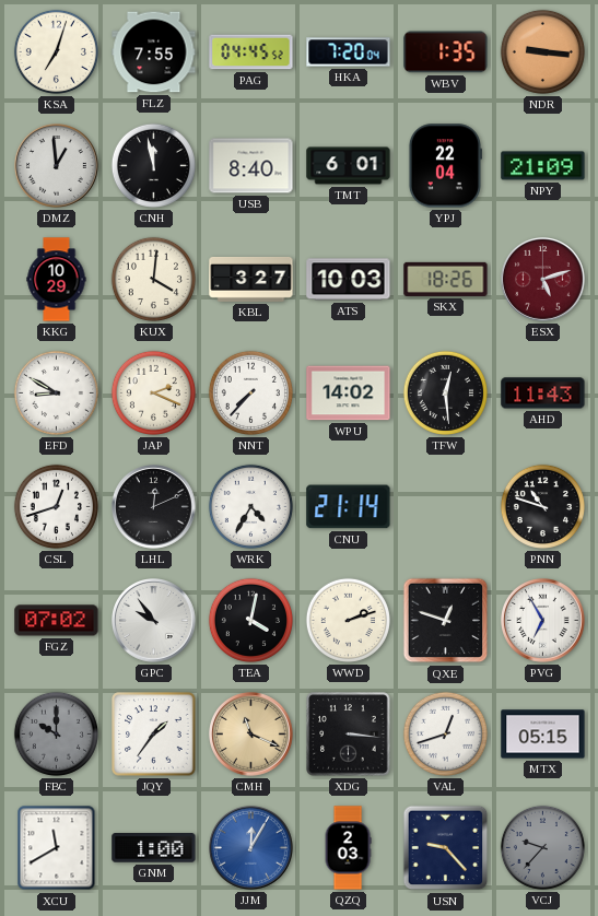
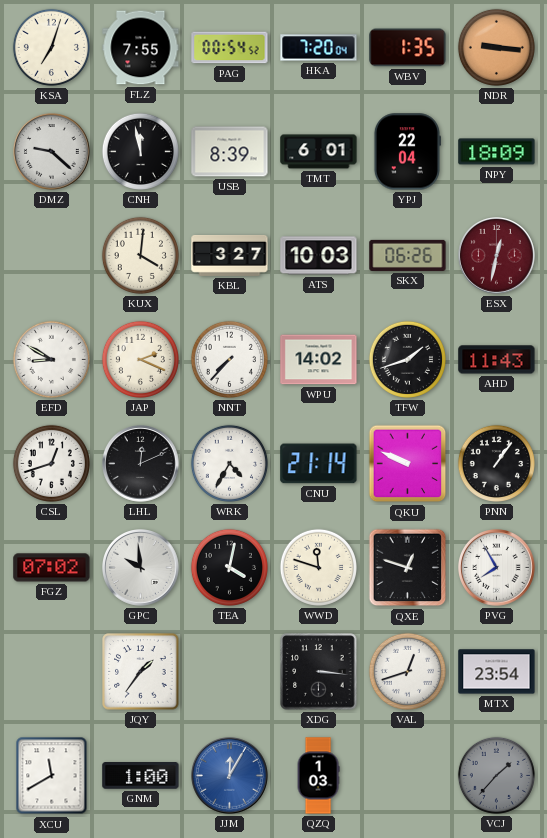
PAG: 04:45 -> 00:54
DMZ: 12:59 -> 9:22
USB: 8:40 -> 8:39
NPY: 21:09 -> 18:09
KKG: 10:29 -> none
SKX: 18:26 -> 06:26
ESX: 5:12 -> 12:32
TFW: 12:29 -> 1:42
QKU: none -> 9:49
PNN: 10:48 -> 1:06
GPC: 9:54 -> 9:59
WWD: 2:12 -> 11:48
PVG: 6:55 -> 7:55
FBC: 10:00 -> none
CMH: 11:19 -> none
MTX: 05:15 -> 23:54
QZQ: 2:03 -> 1:03
USN: 9:23 -> none
VCJ: 9:37 -> 1:37
